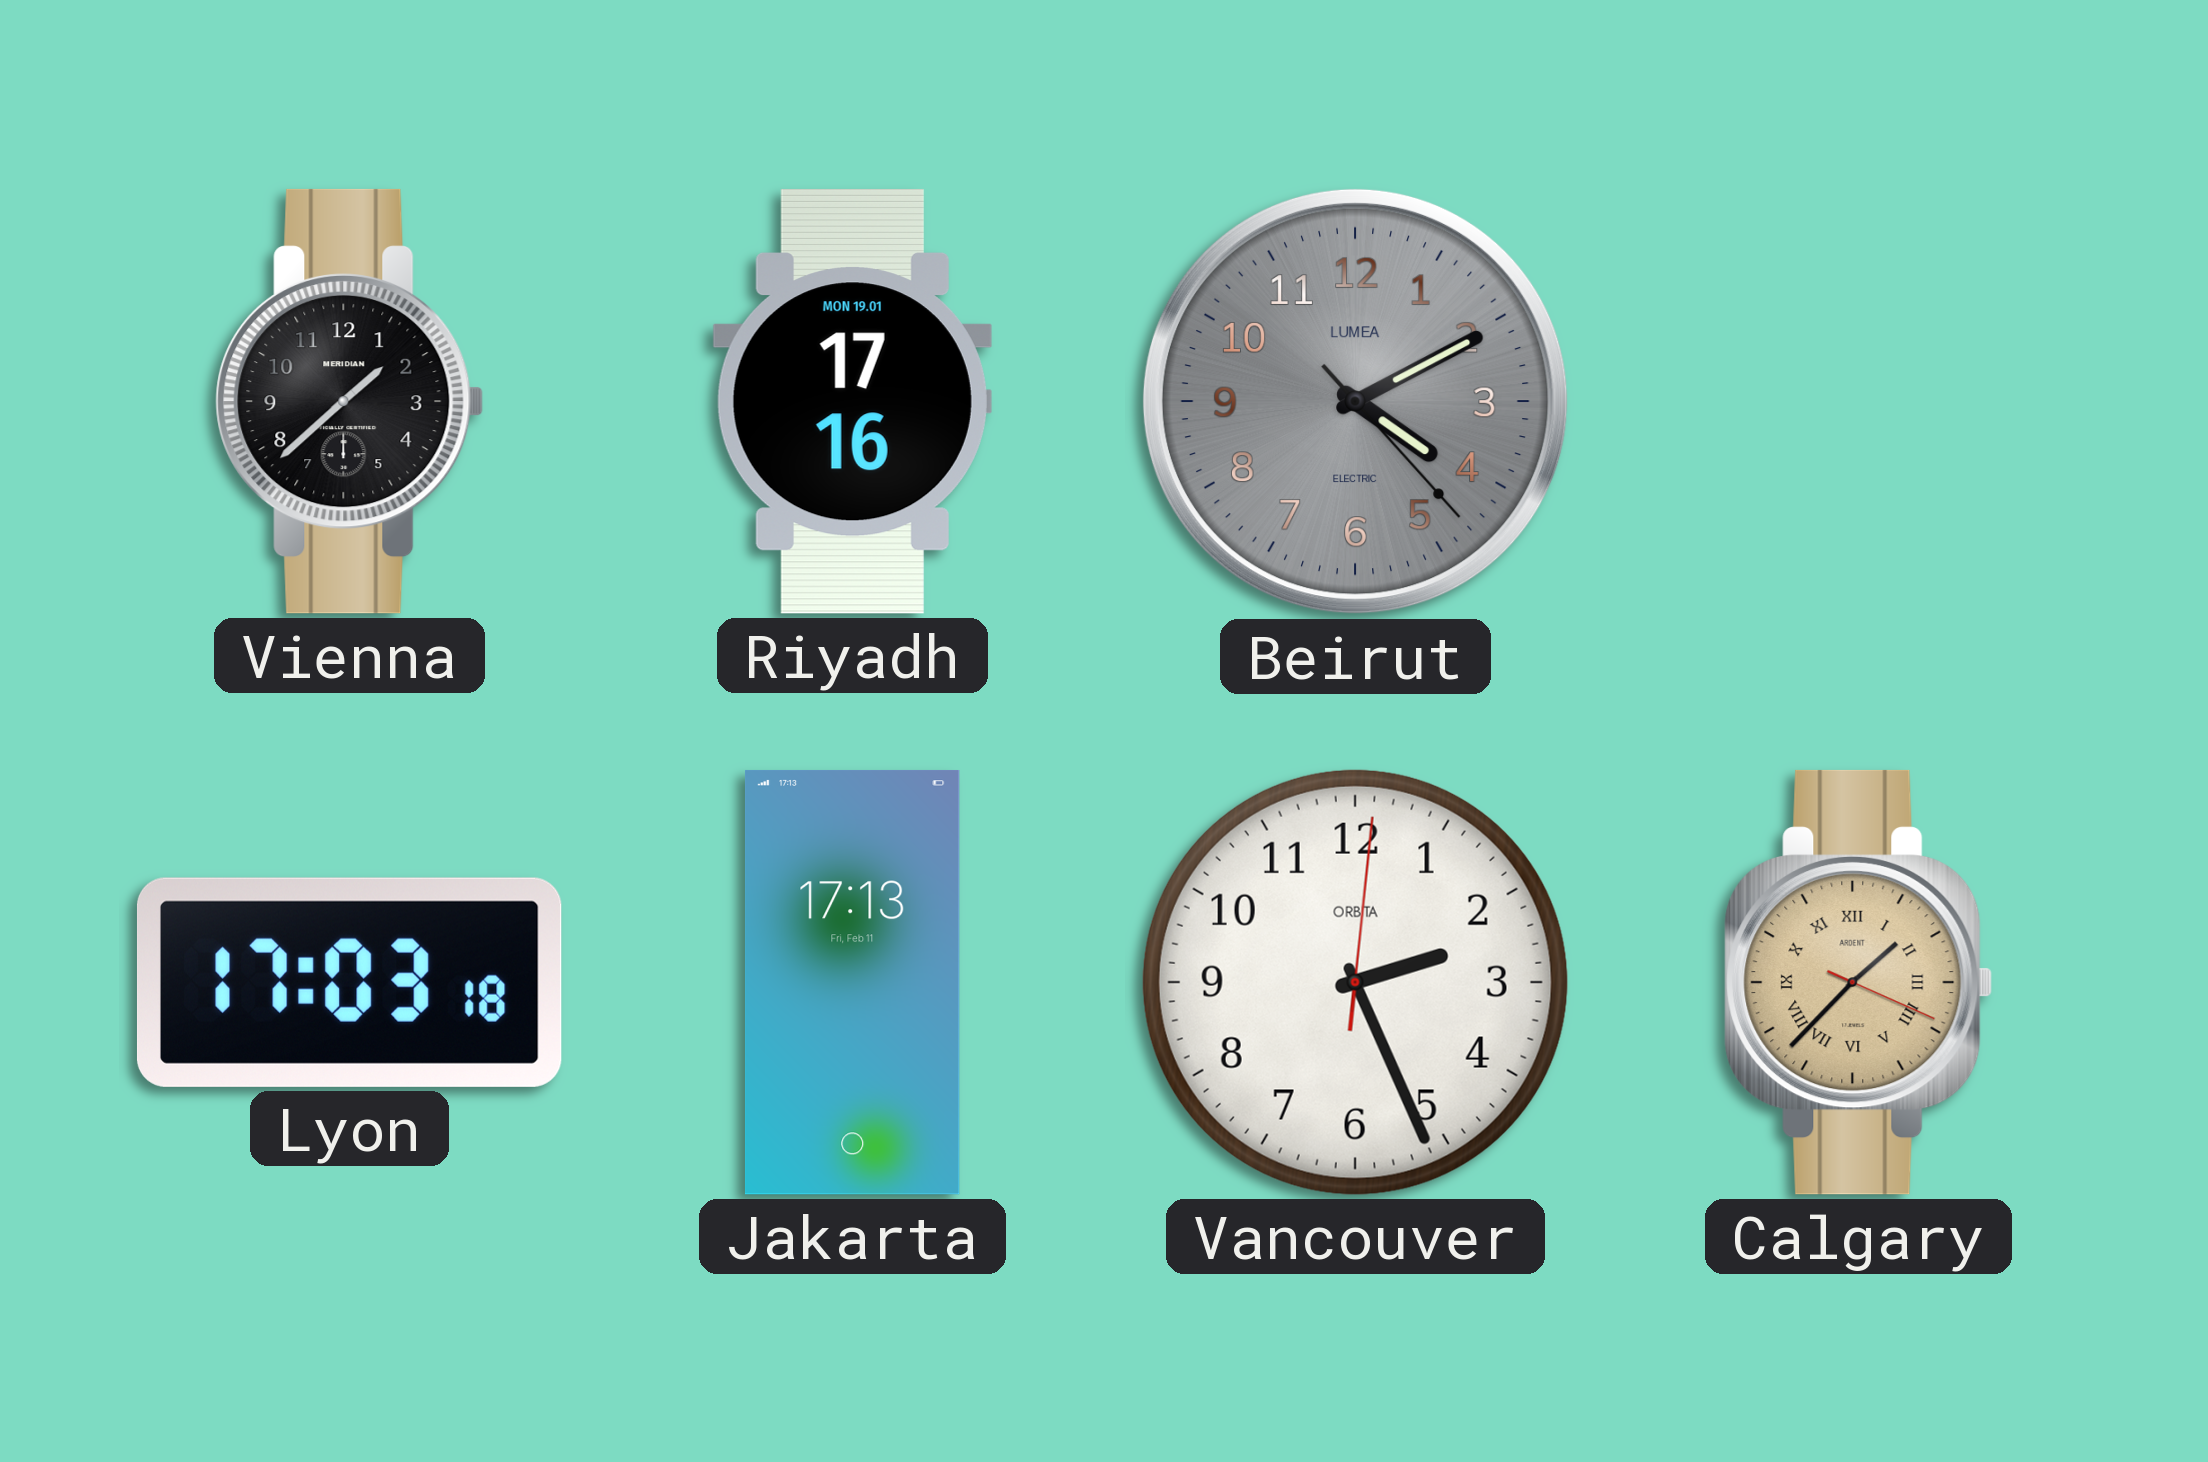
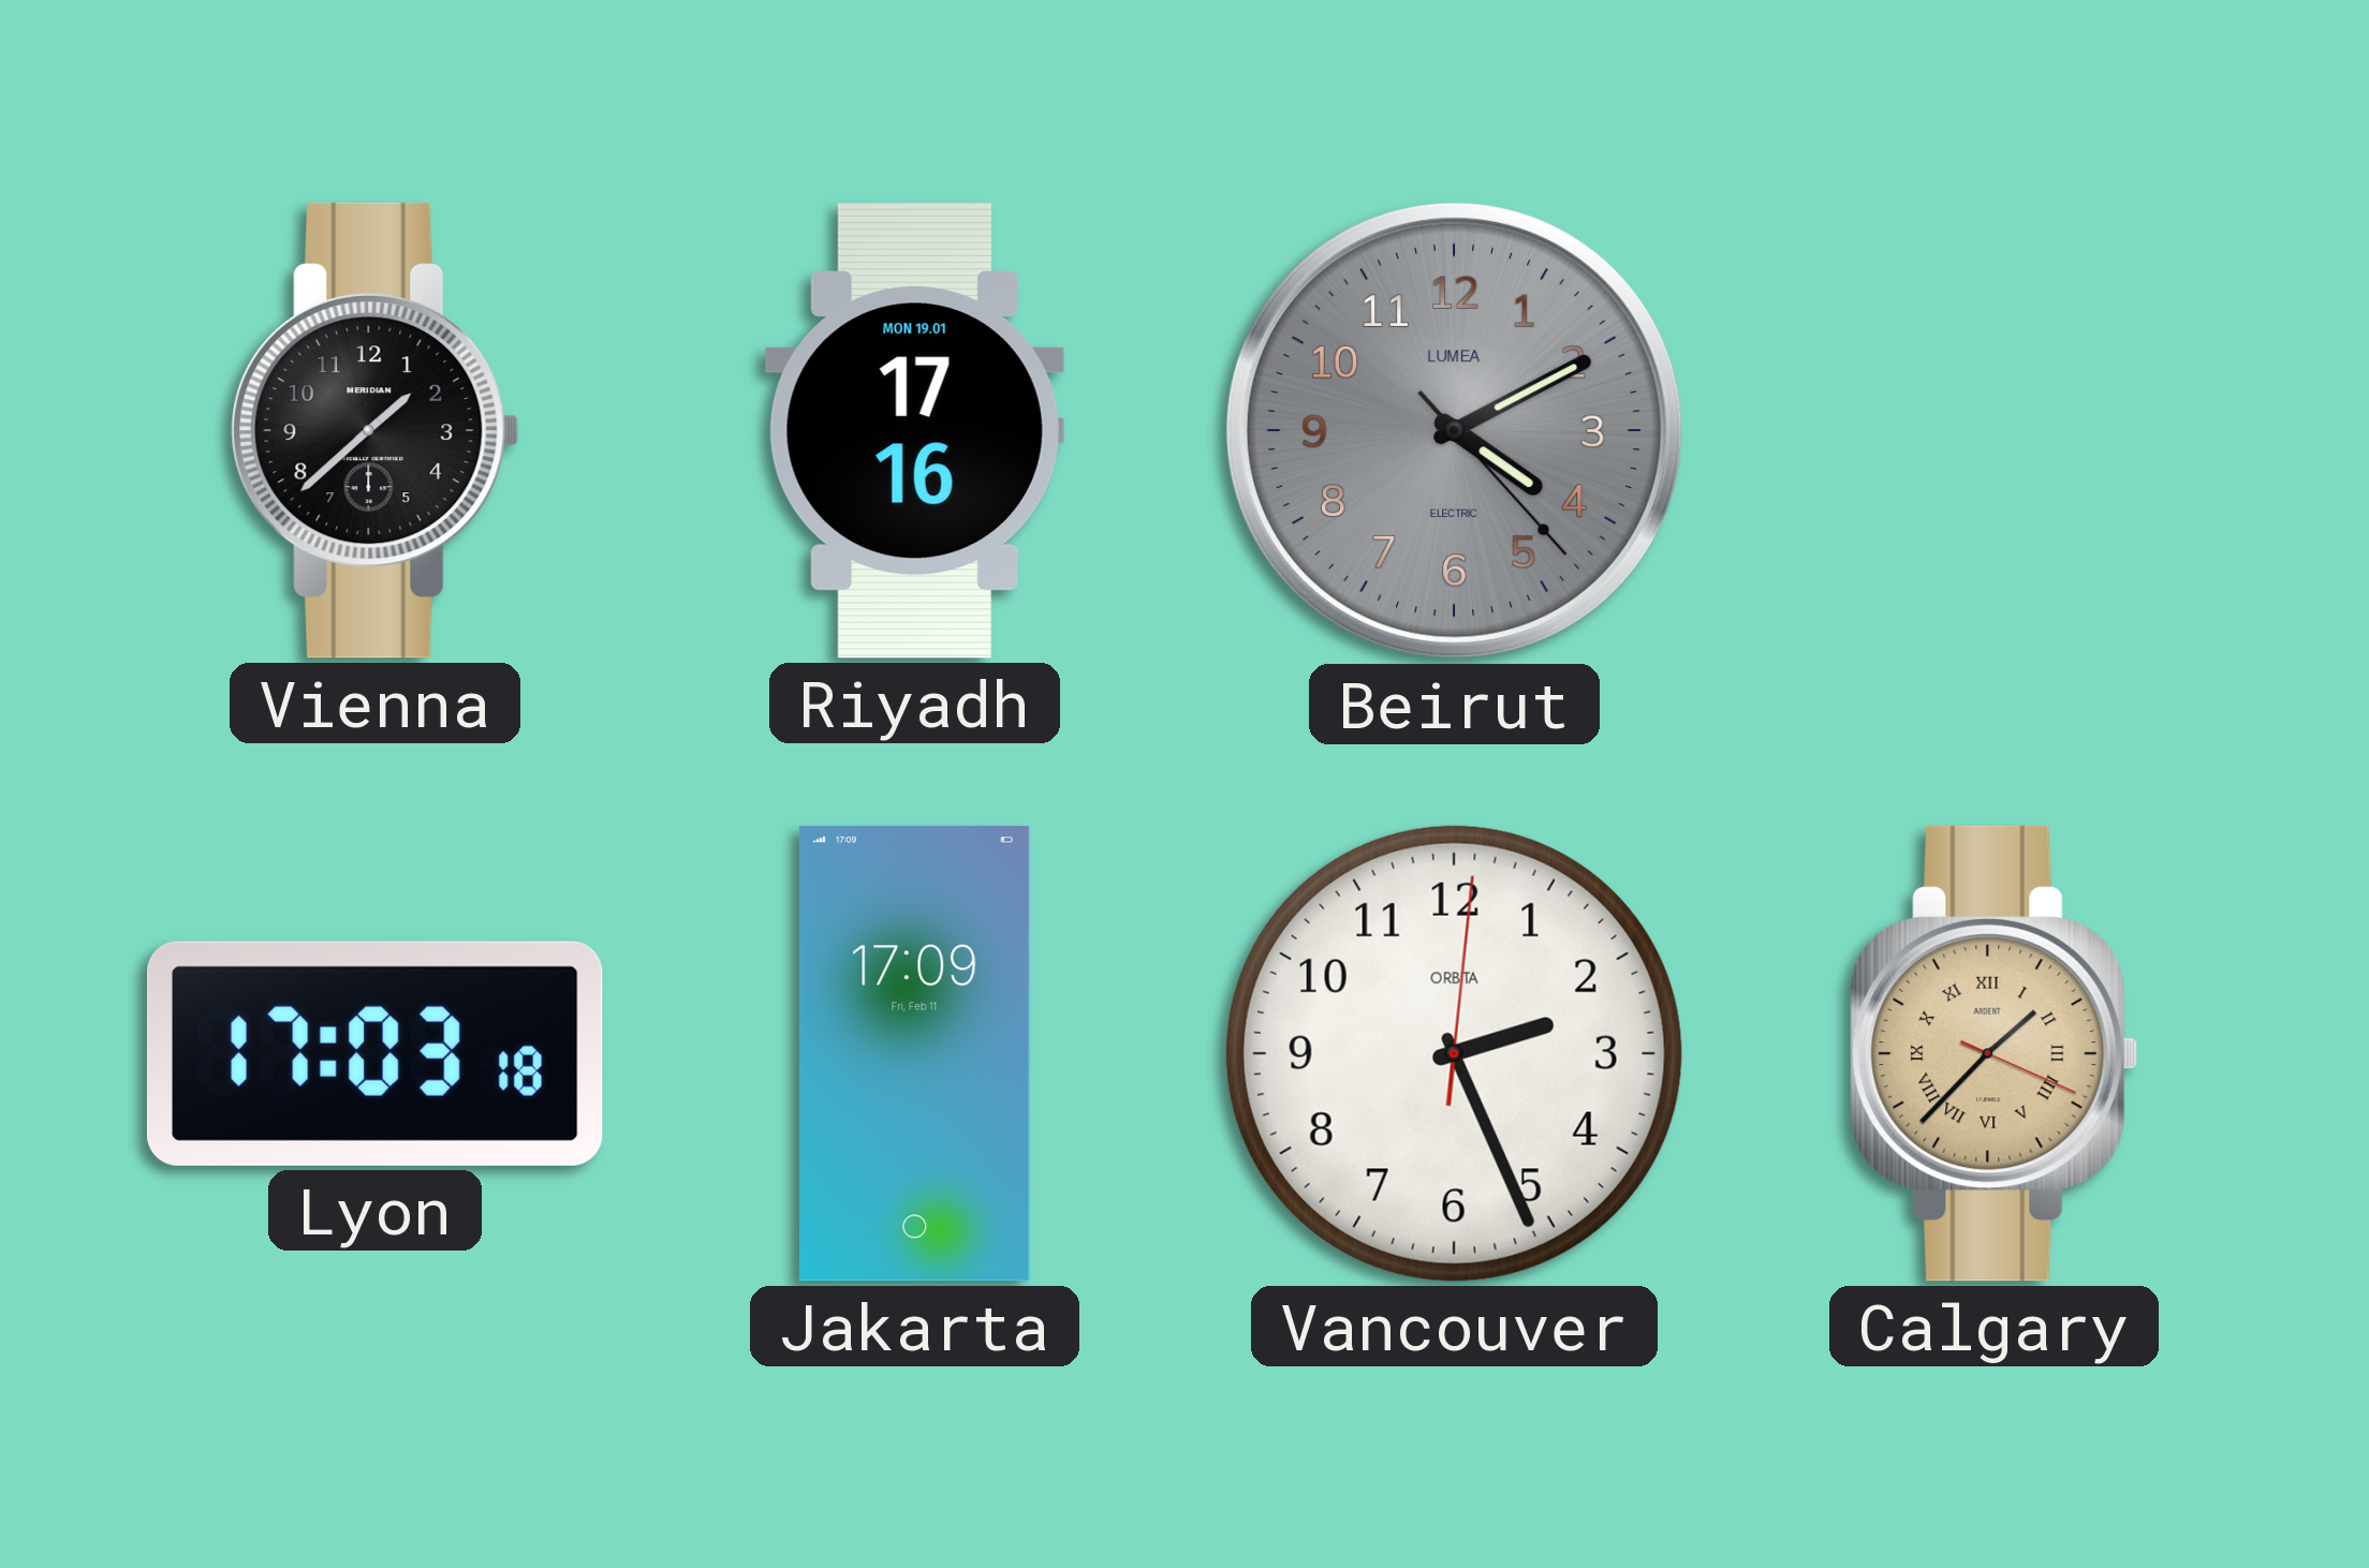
Jakarta: 17:13 -> 17:09
